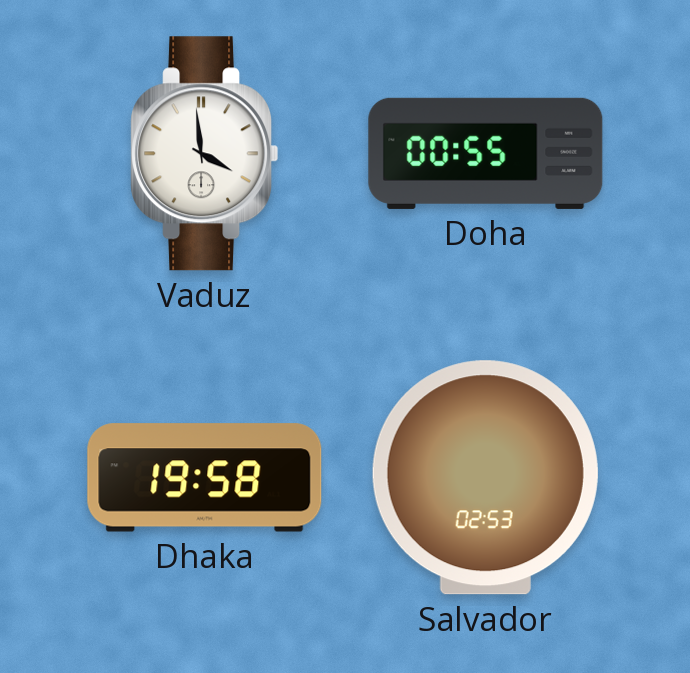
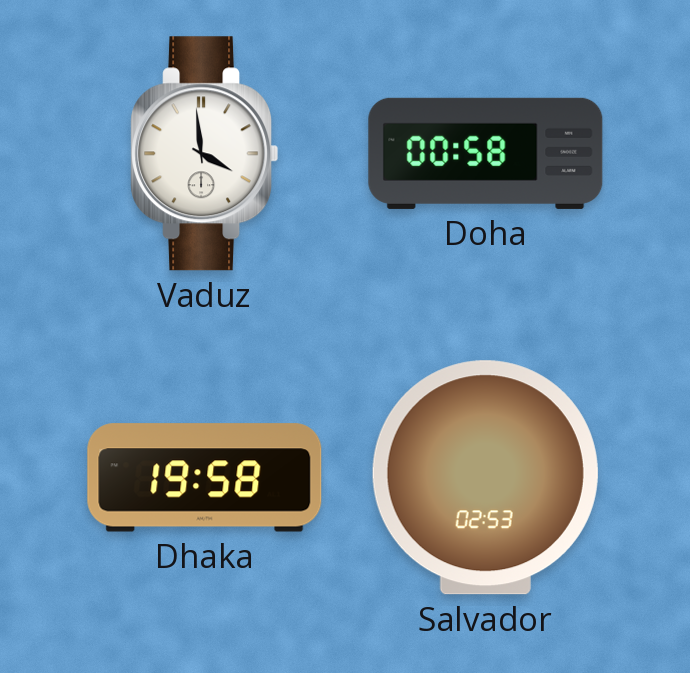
Doha: 00:55 -> 00:58
